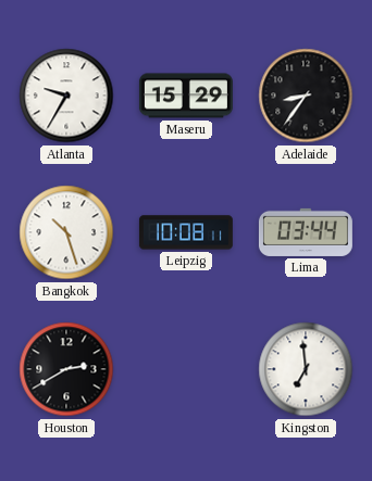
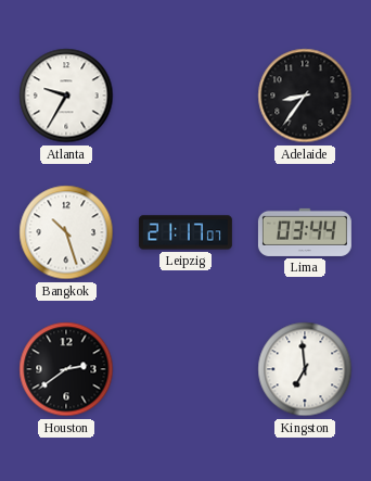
Maseru: 15:29 -> none
Leipzig: 10:08 -> 21:17
Houston: 2:40 -> 2:39
